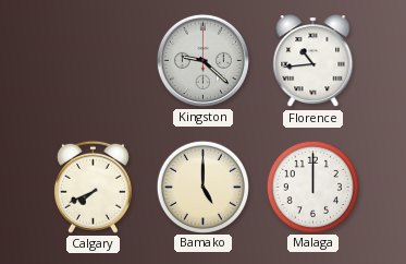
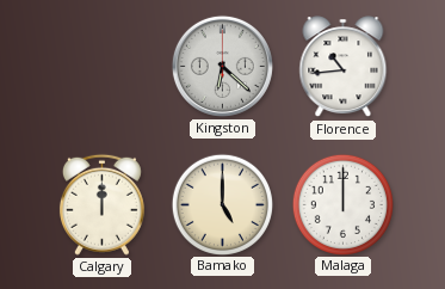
Kingston: 9:22 -> 6:22
Calgary: 7:41 -> 12:00
